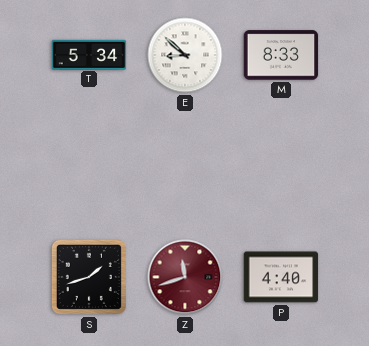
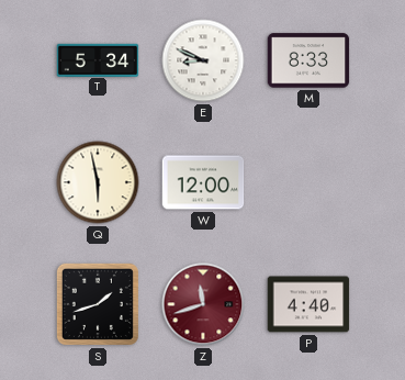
E: 8:52 -> 8:49
Q: none -> 5:58
W: none -> 12:00
